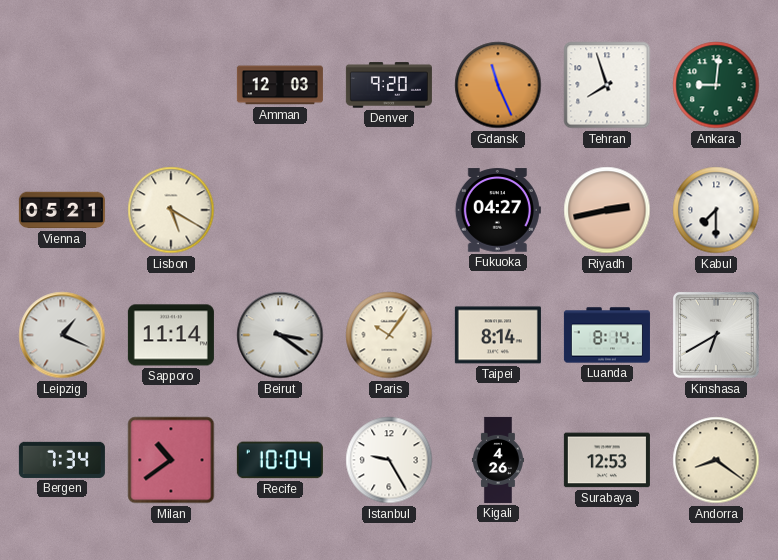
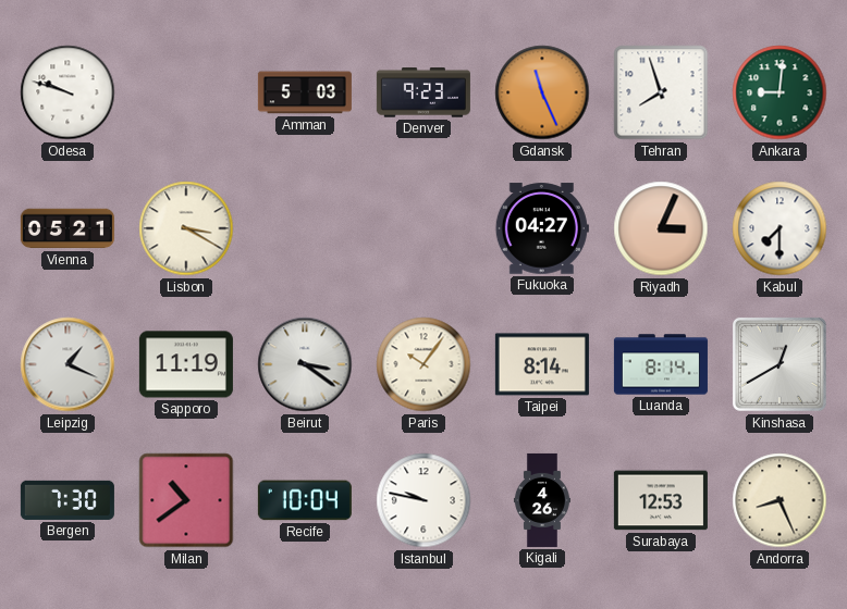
Odesa: none -> 9:48
Amman: 12:03 -> 5:03
Denver: 9:20 -> 9:23
Lisbon: 5:20 -> 3:20
Riyadh: 2:43 -> 3:04
Sapporo: 11:14 -> 11:19
Kinshasa: 6:40 -> 12:40
Bergen: 7:34 -> 7:30
Istanbul: 9:25 -> 9:47
Andorra: 8:21 -> 8:26
